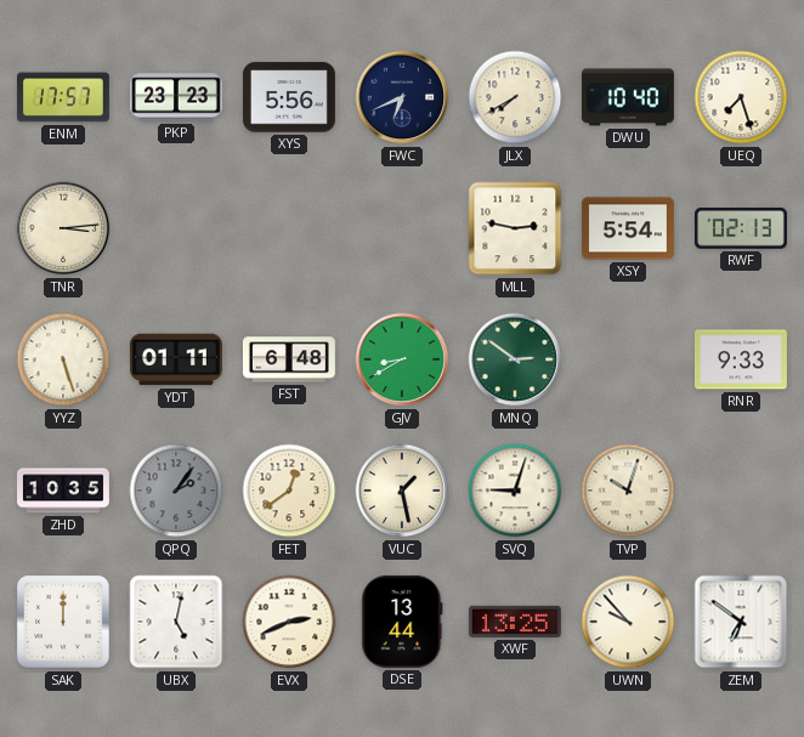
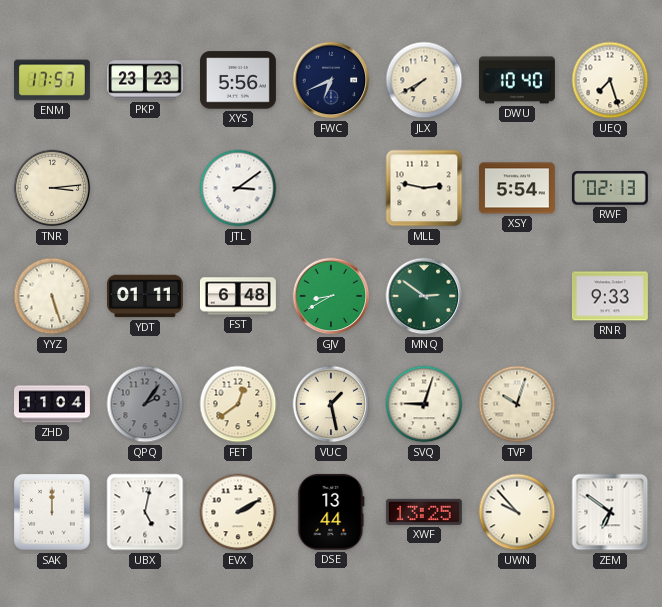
JTL: none -> 3:09
ZHD: 10:35 -> 11:04
EVX: 2:41 -> 2:10
